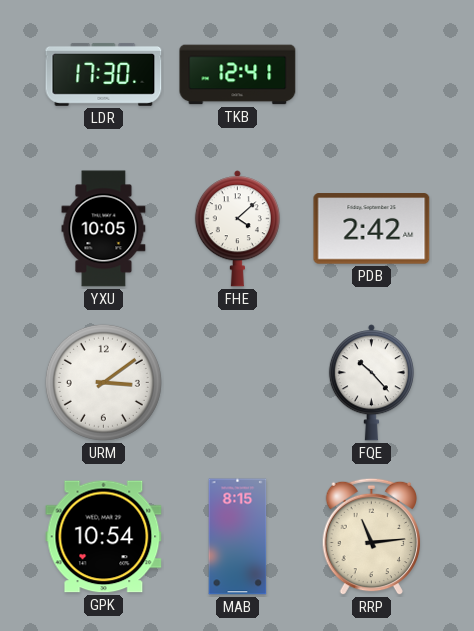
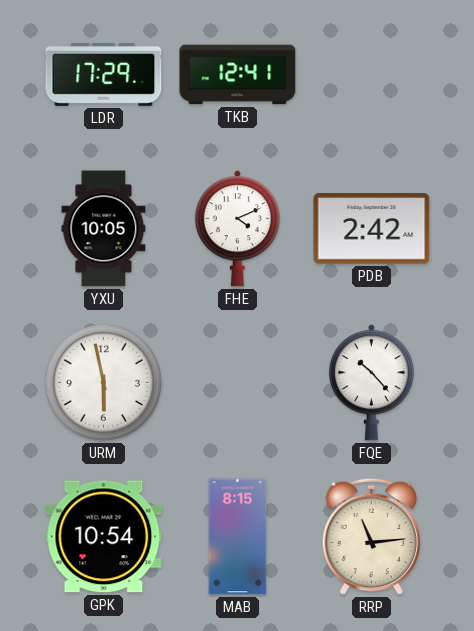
LDR: 17:30 -> 17:29
FHE: 4:08 -> 4:11
URM: 3:09 -> 5:58
